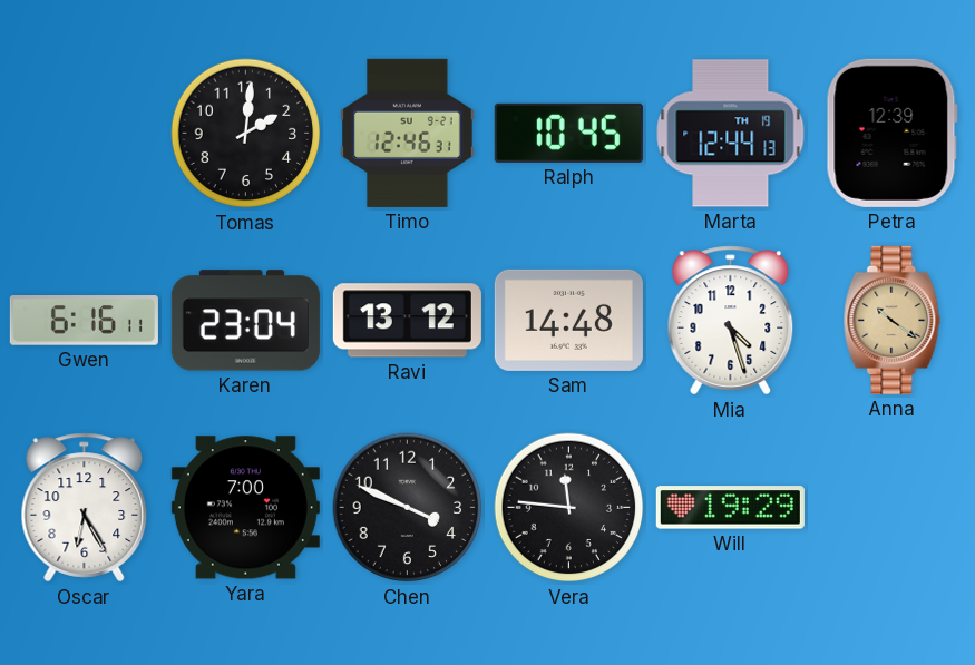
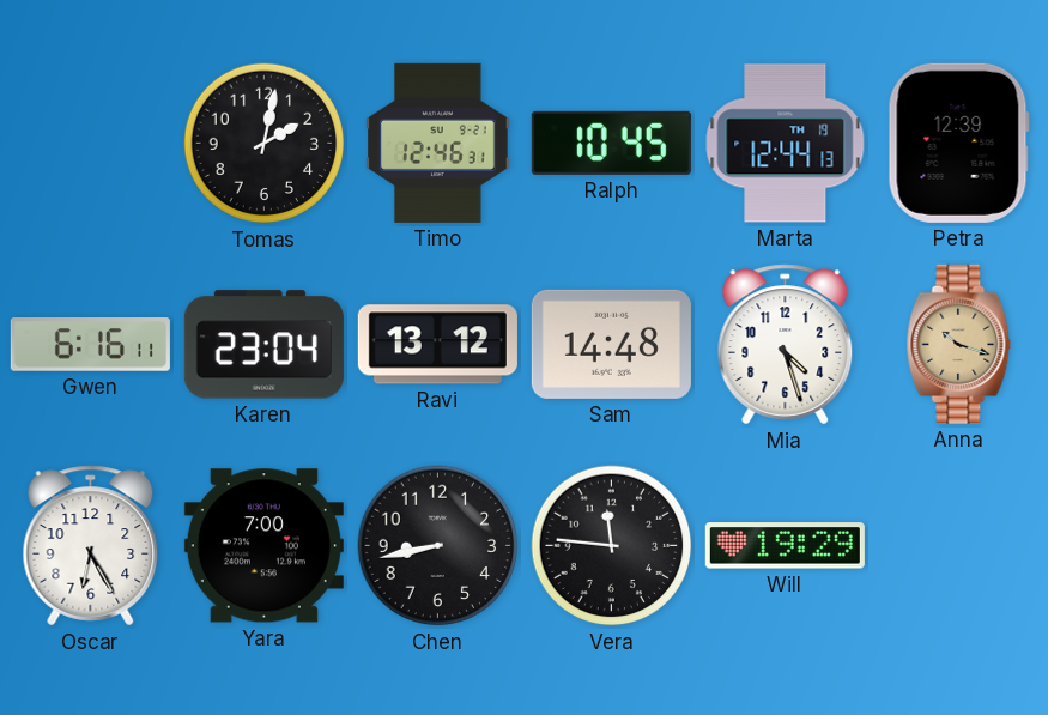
Tomas: 2:01 -> 2:02
Anna: 10:21 -> 10:18
Chen: 3:49 -> 8:43
